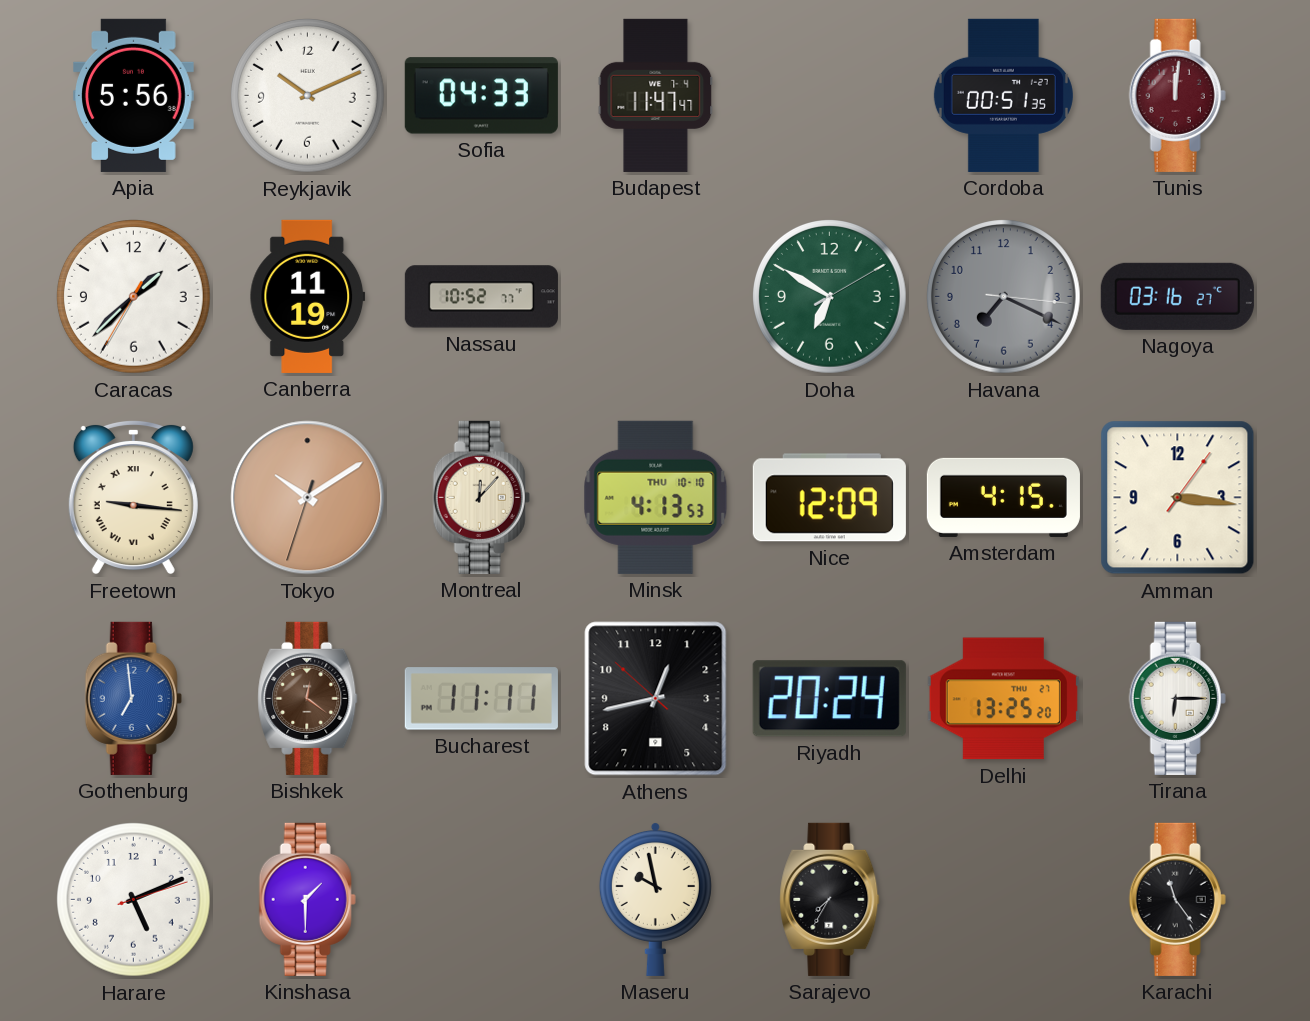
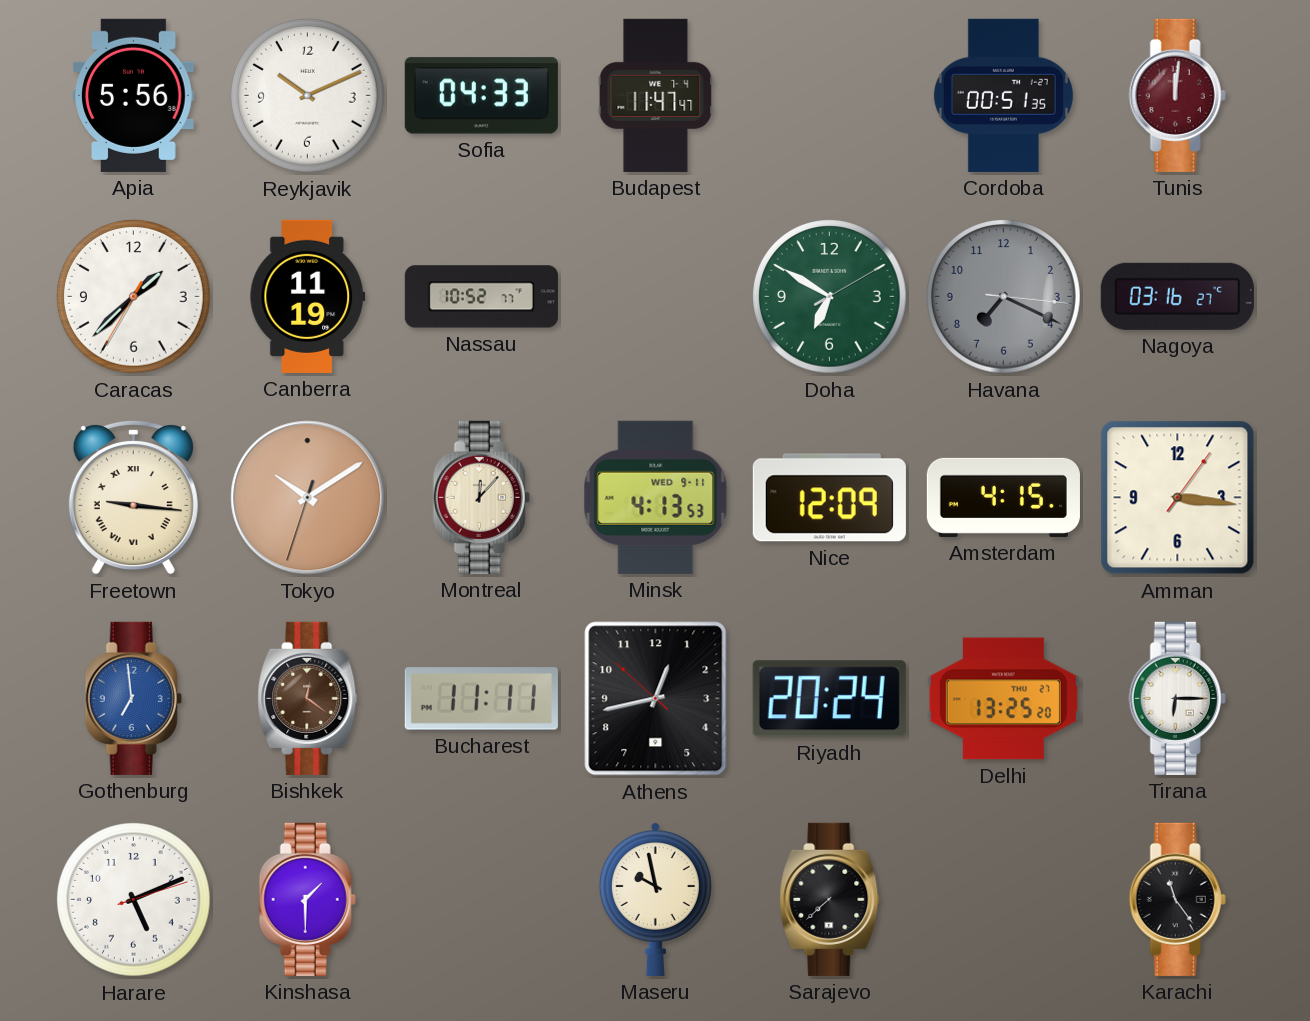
Minsk date: THU 10-10 -> WED 9-11
Sarajevo: 7:35 -> 7:38
